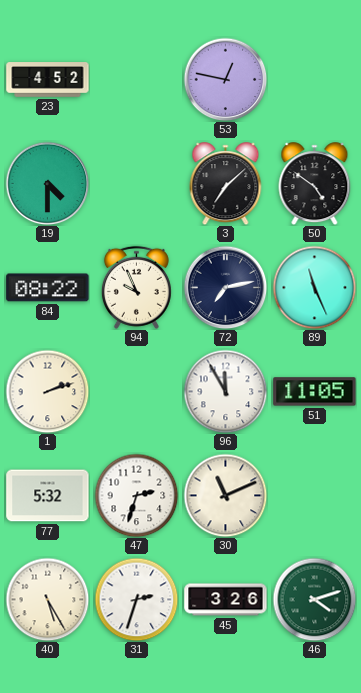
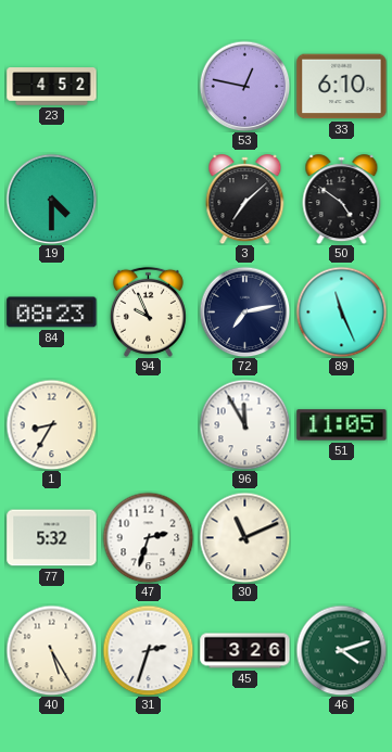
33: none -> 6:10
84: 08:22 -> 08:23
1: 2:12 -> 8:35
